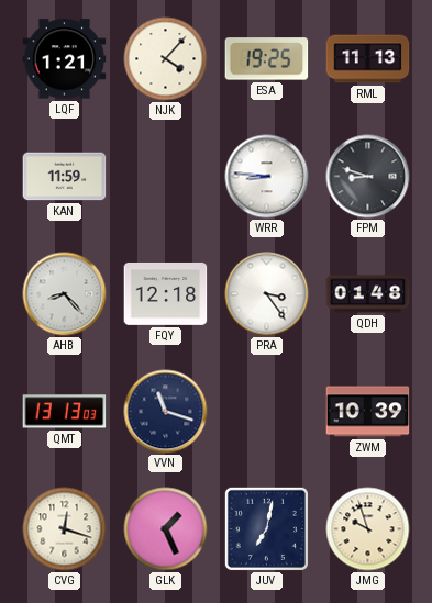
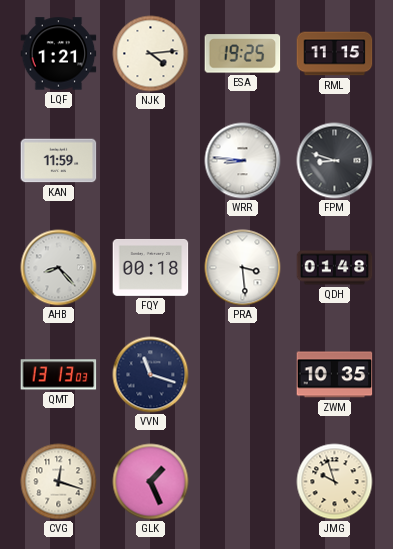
NJK: 4:07 -> 4:14
RML: 11:13 -> 11:15
FQY: 12:18 -> 00:18
PRA: 3:24 -> 3:29
ZWM: 10:39 -> 10:35
JUV: 7:02 -> none
